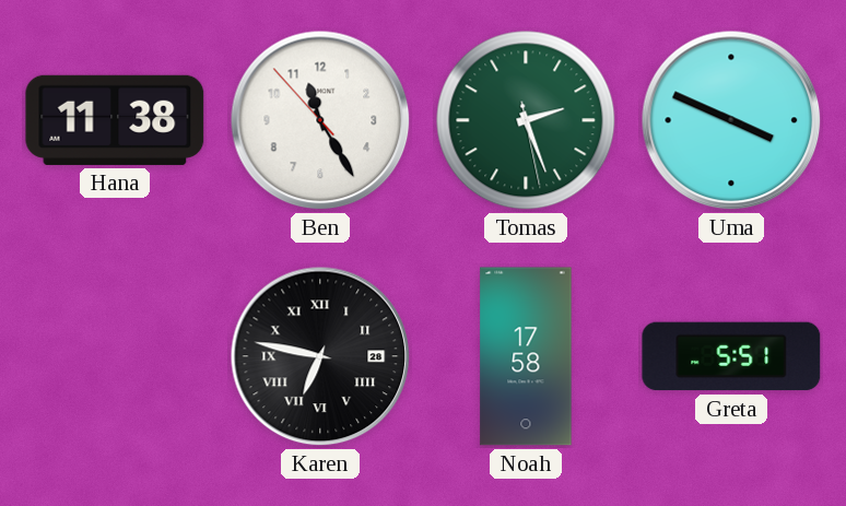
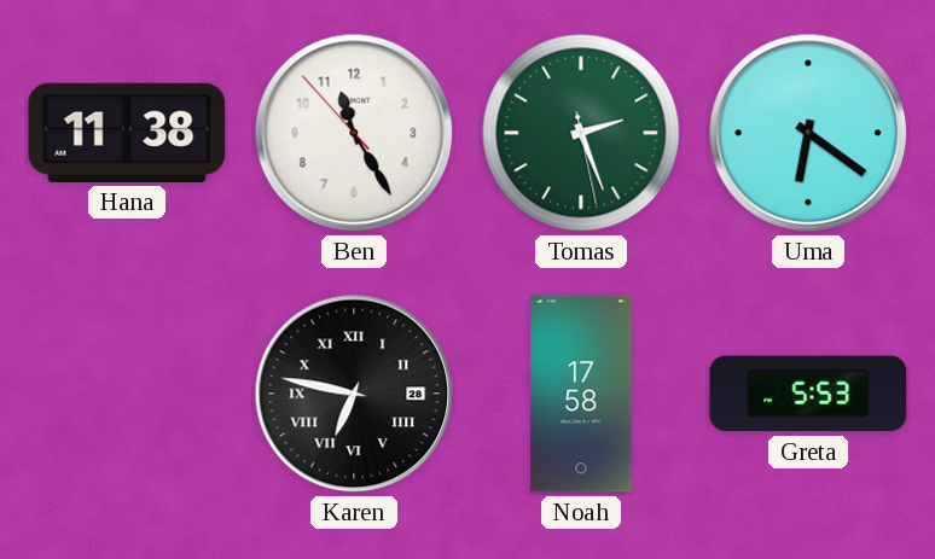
Uma: 3:49 -> 6:21
Greta: 5:51 -> 5:53
